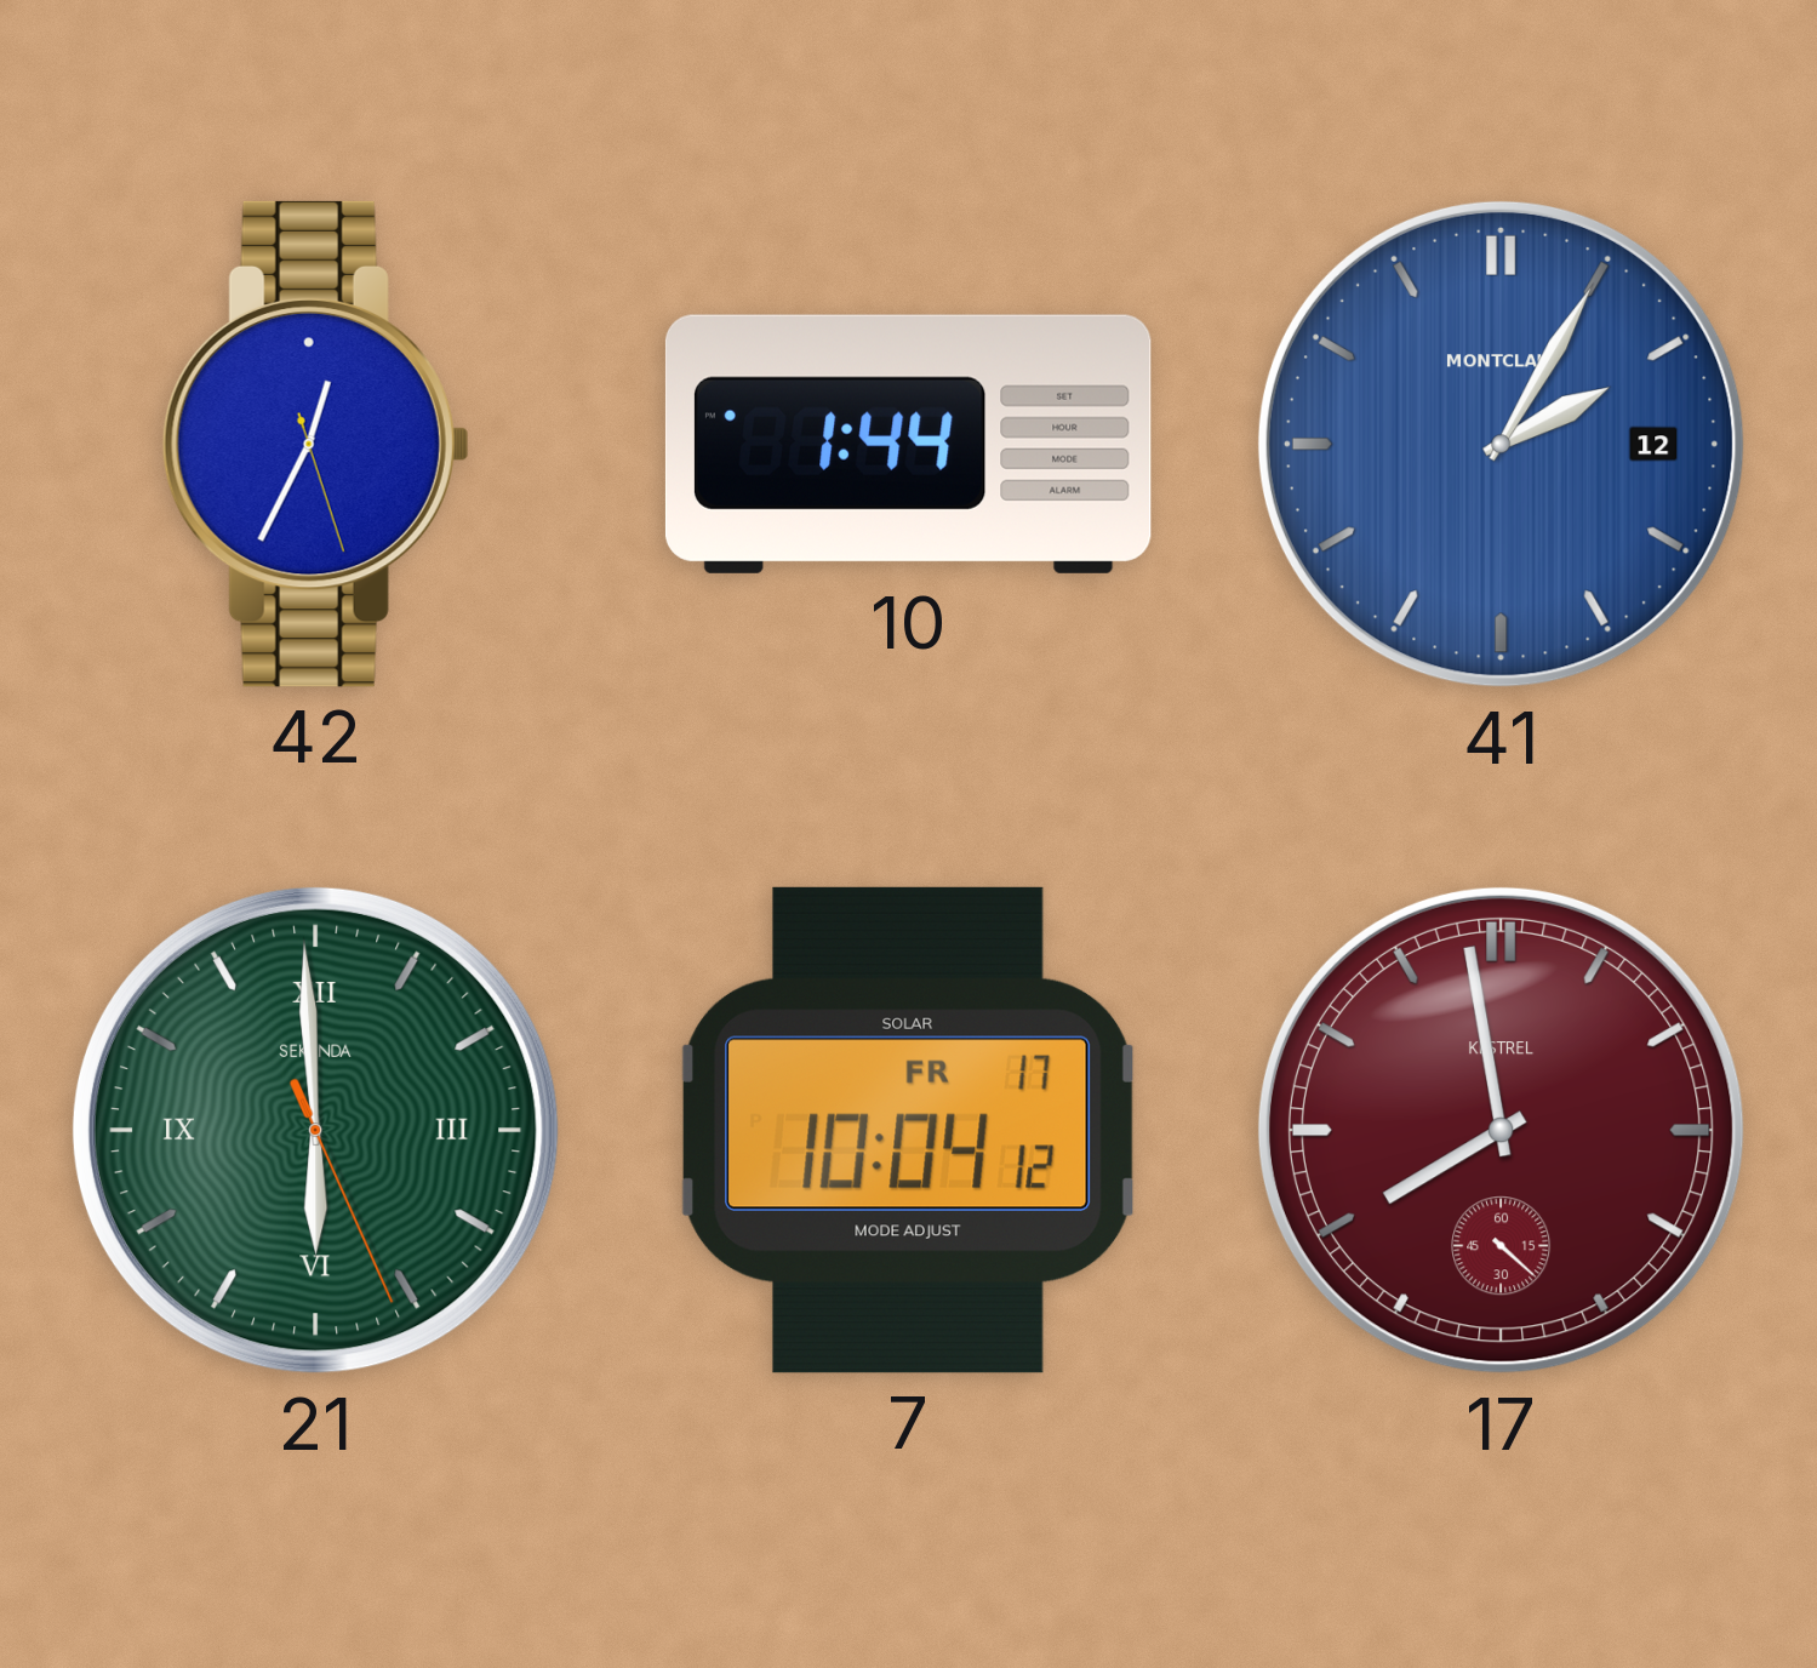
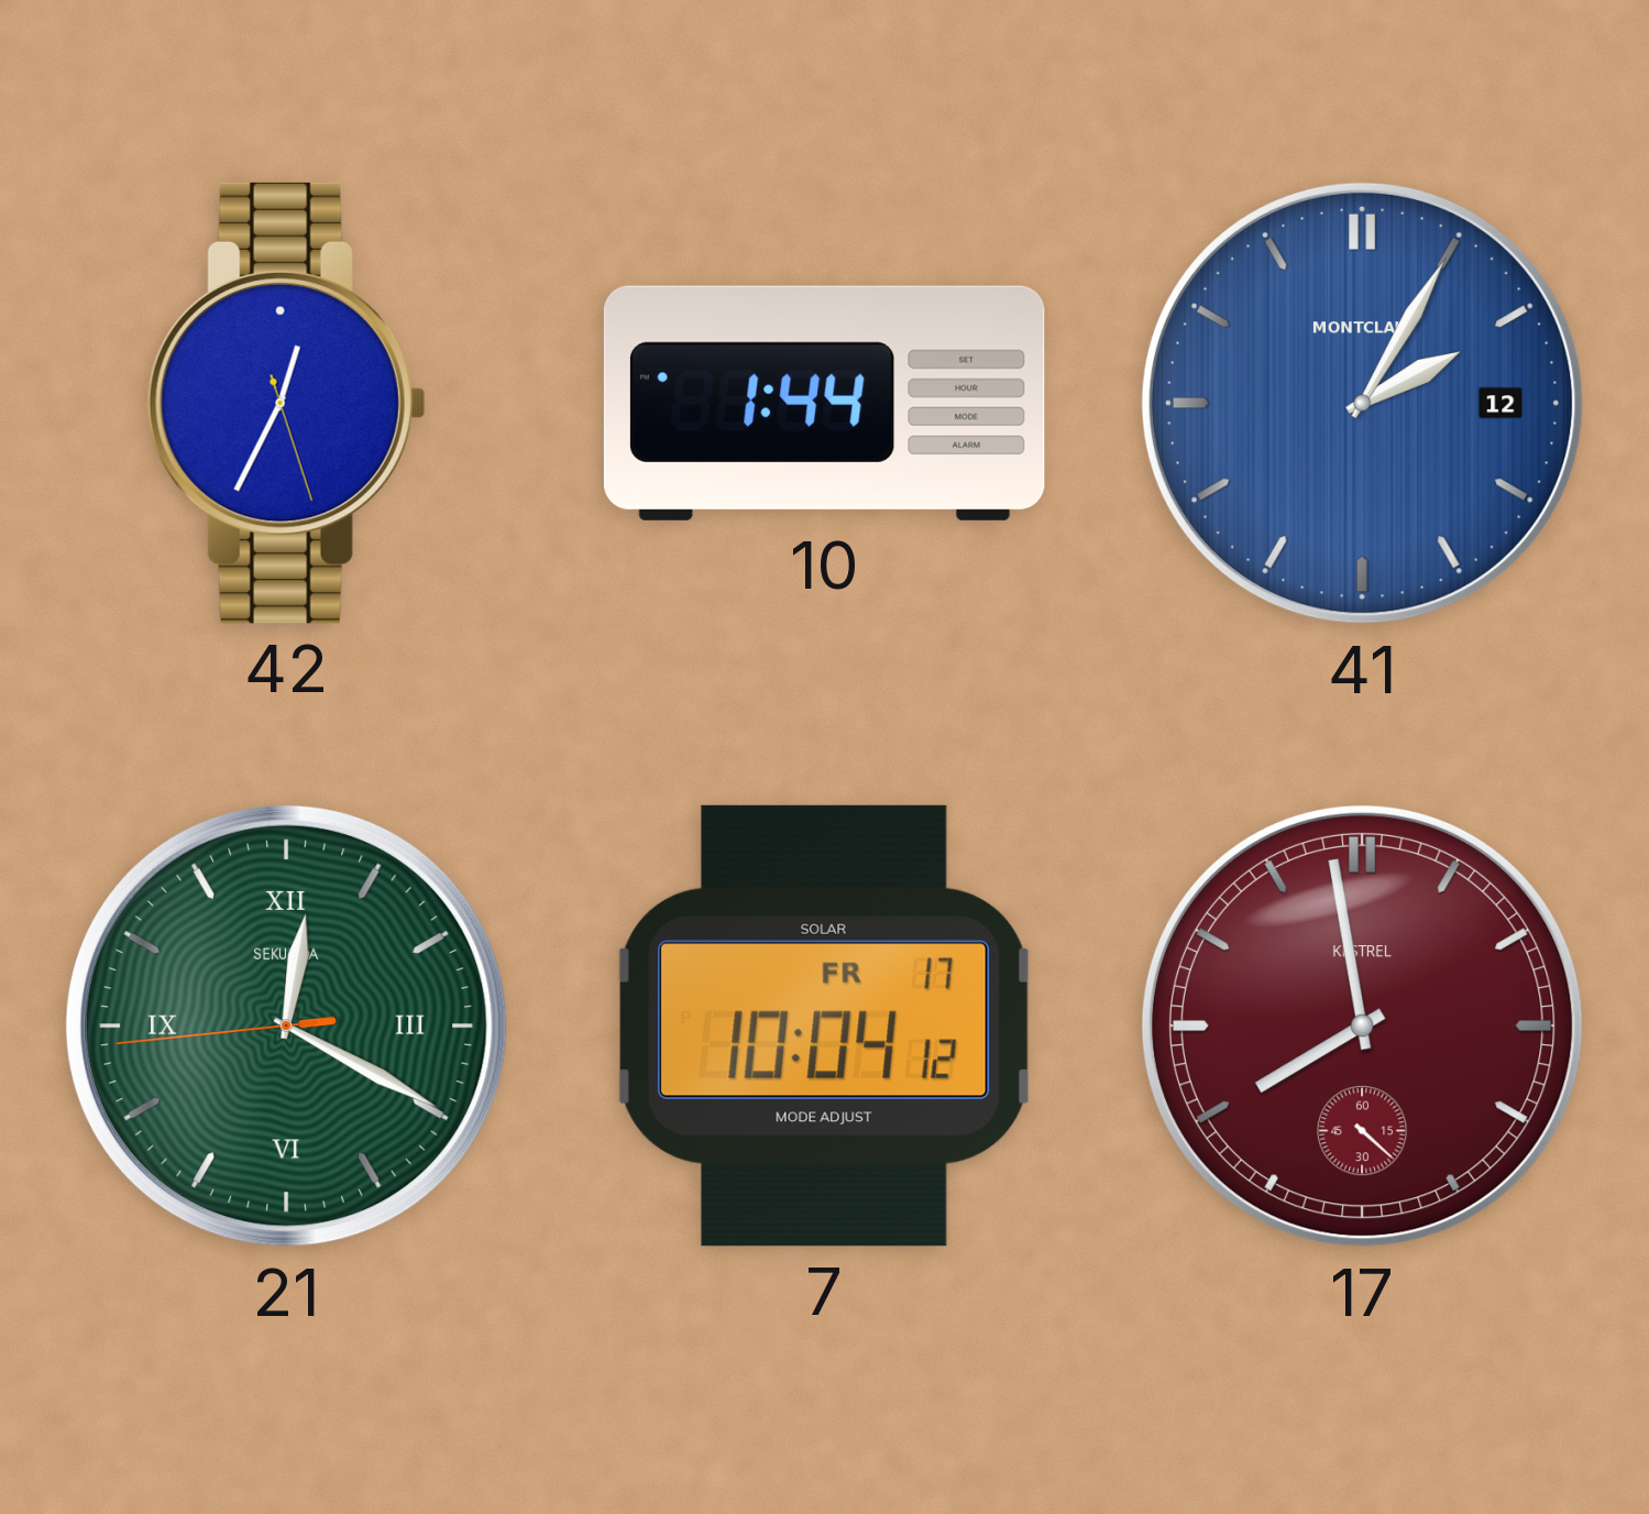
21: 5:59 -> 12:19
